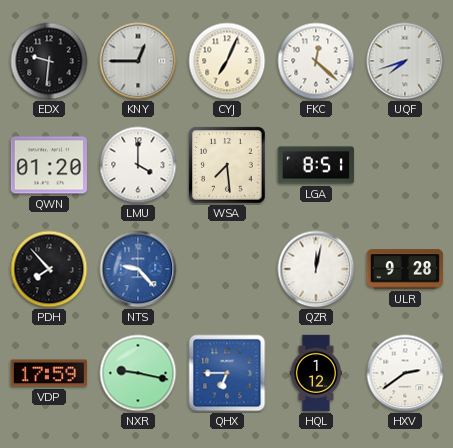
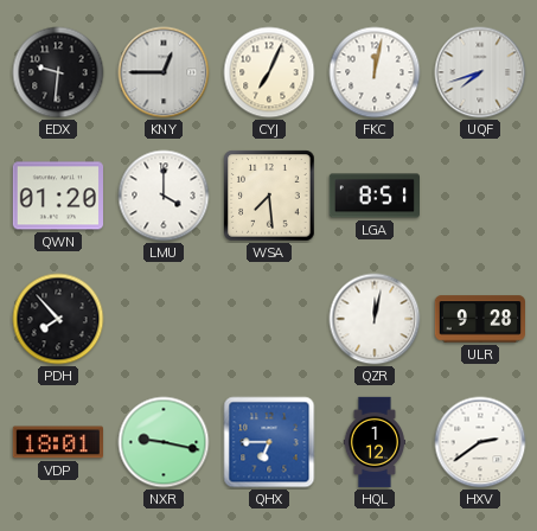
FKC: 12:22 -> 12:02
NTS: 9:23 -> none
VDP: 17:59 -> 18:01
